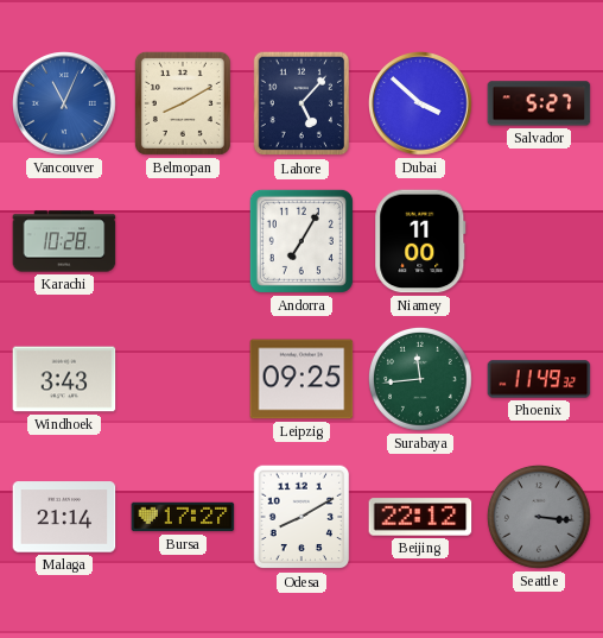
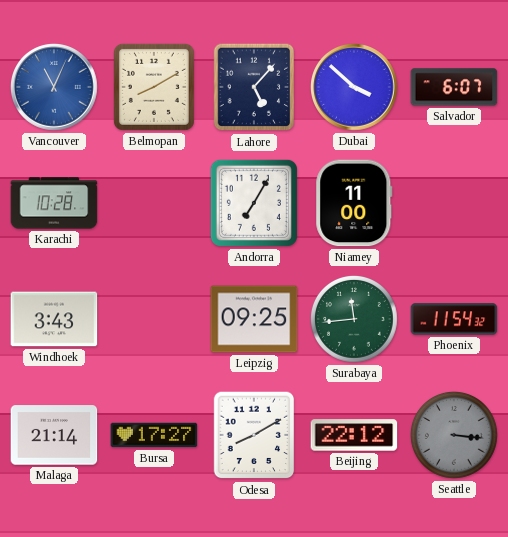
Salvador: 5:27 -> 6:07
Phoenix: 11:49 -> 11:54
